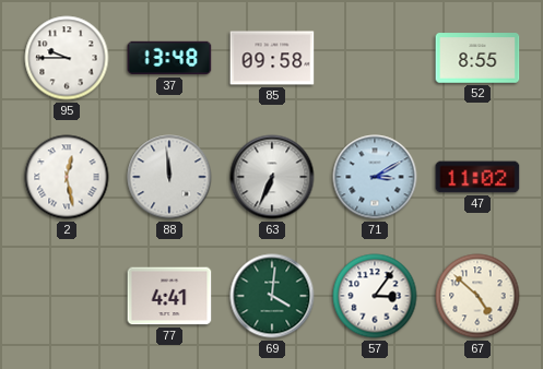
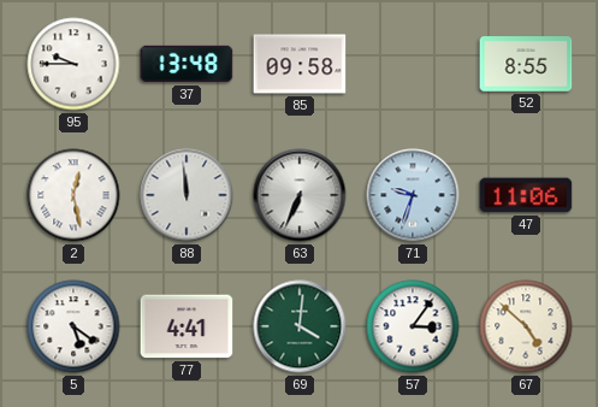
71: 3:10 -> 9:33
47: 11:02 -> 11:06
5: none -> 5:21
